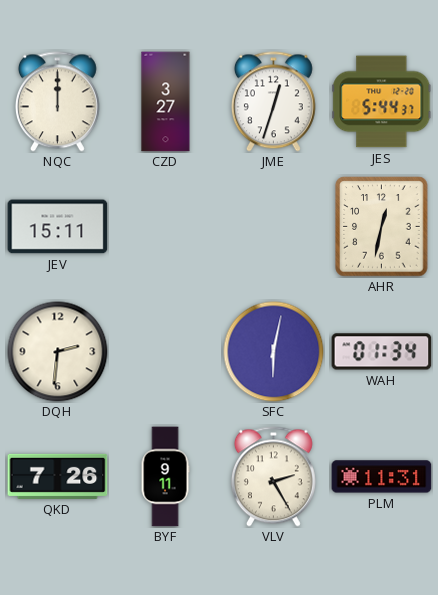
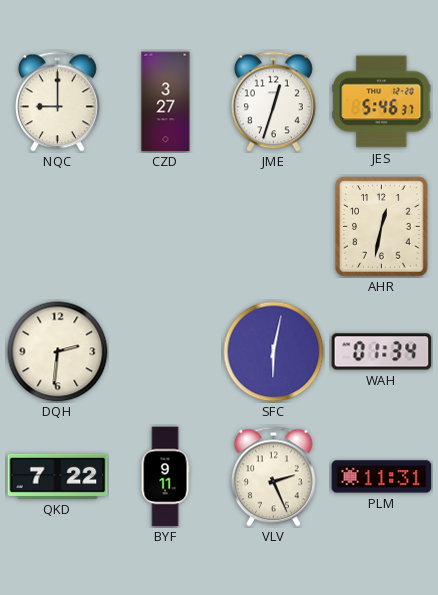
NQC: 12:00 -> 9:00
JES: 5:44 -> 5:46
JEV: 15:11 -> none
QKD: 7:26 -> 7:22
VLV: 2:25 -> 2:26
